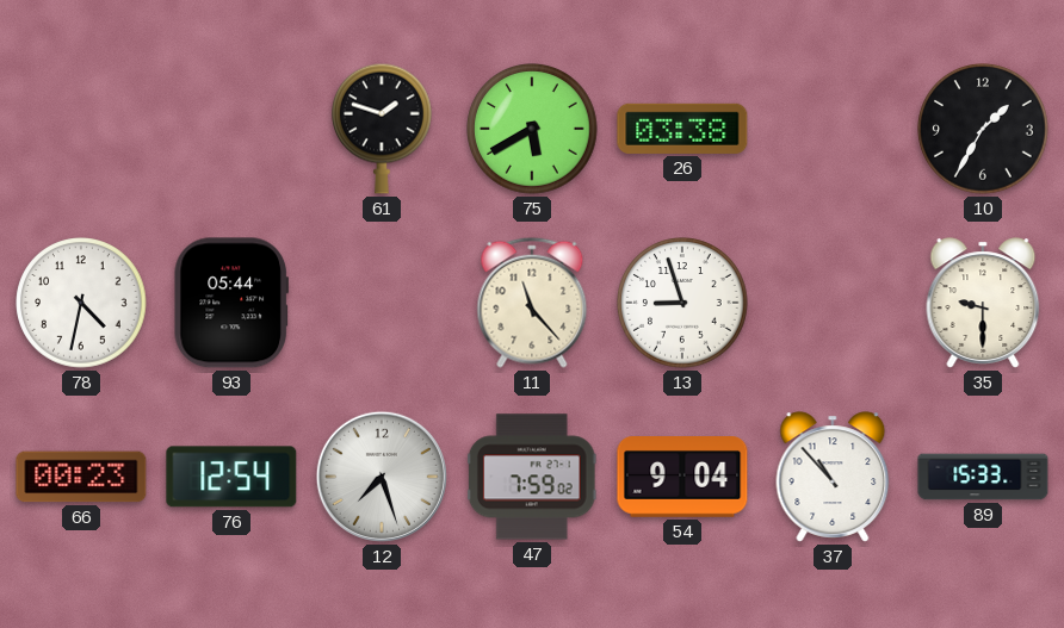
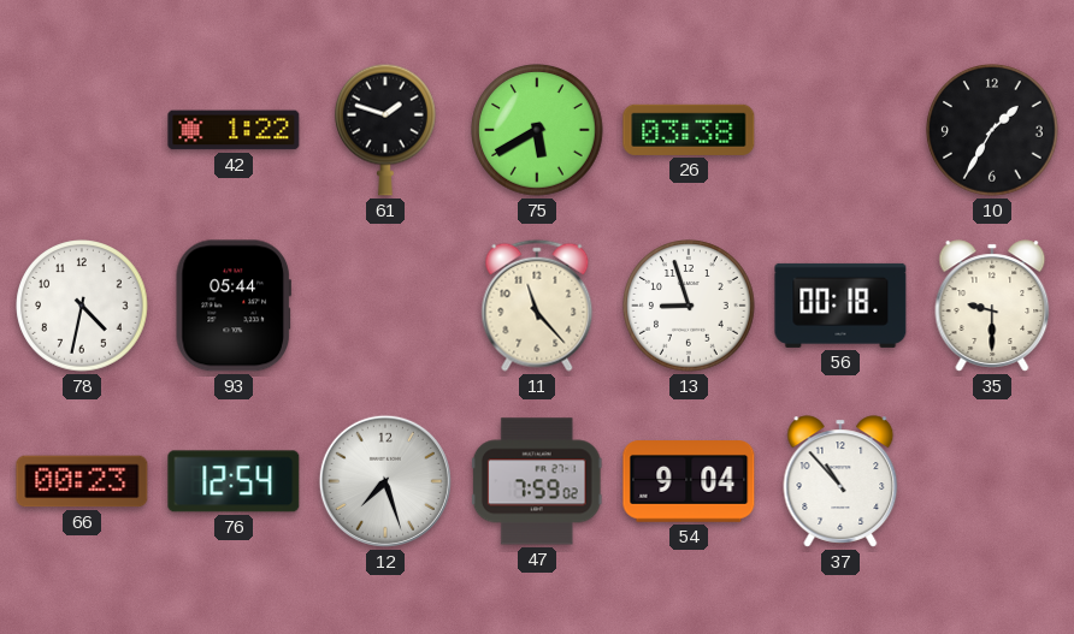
42: none -> 1:22
56: none -> 00:18
89: 15:33 -> none
